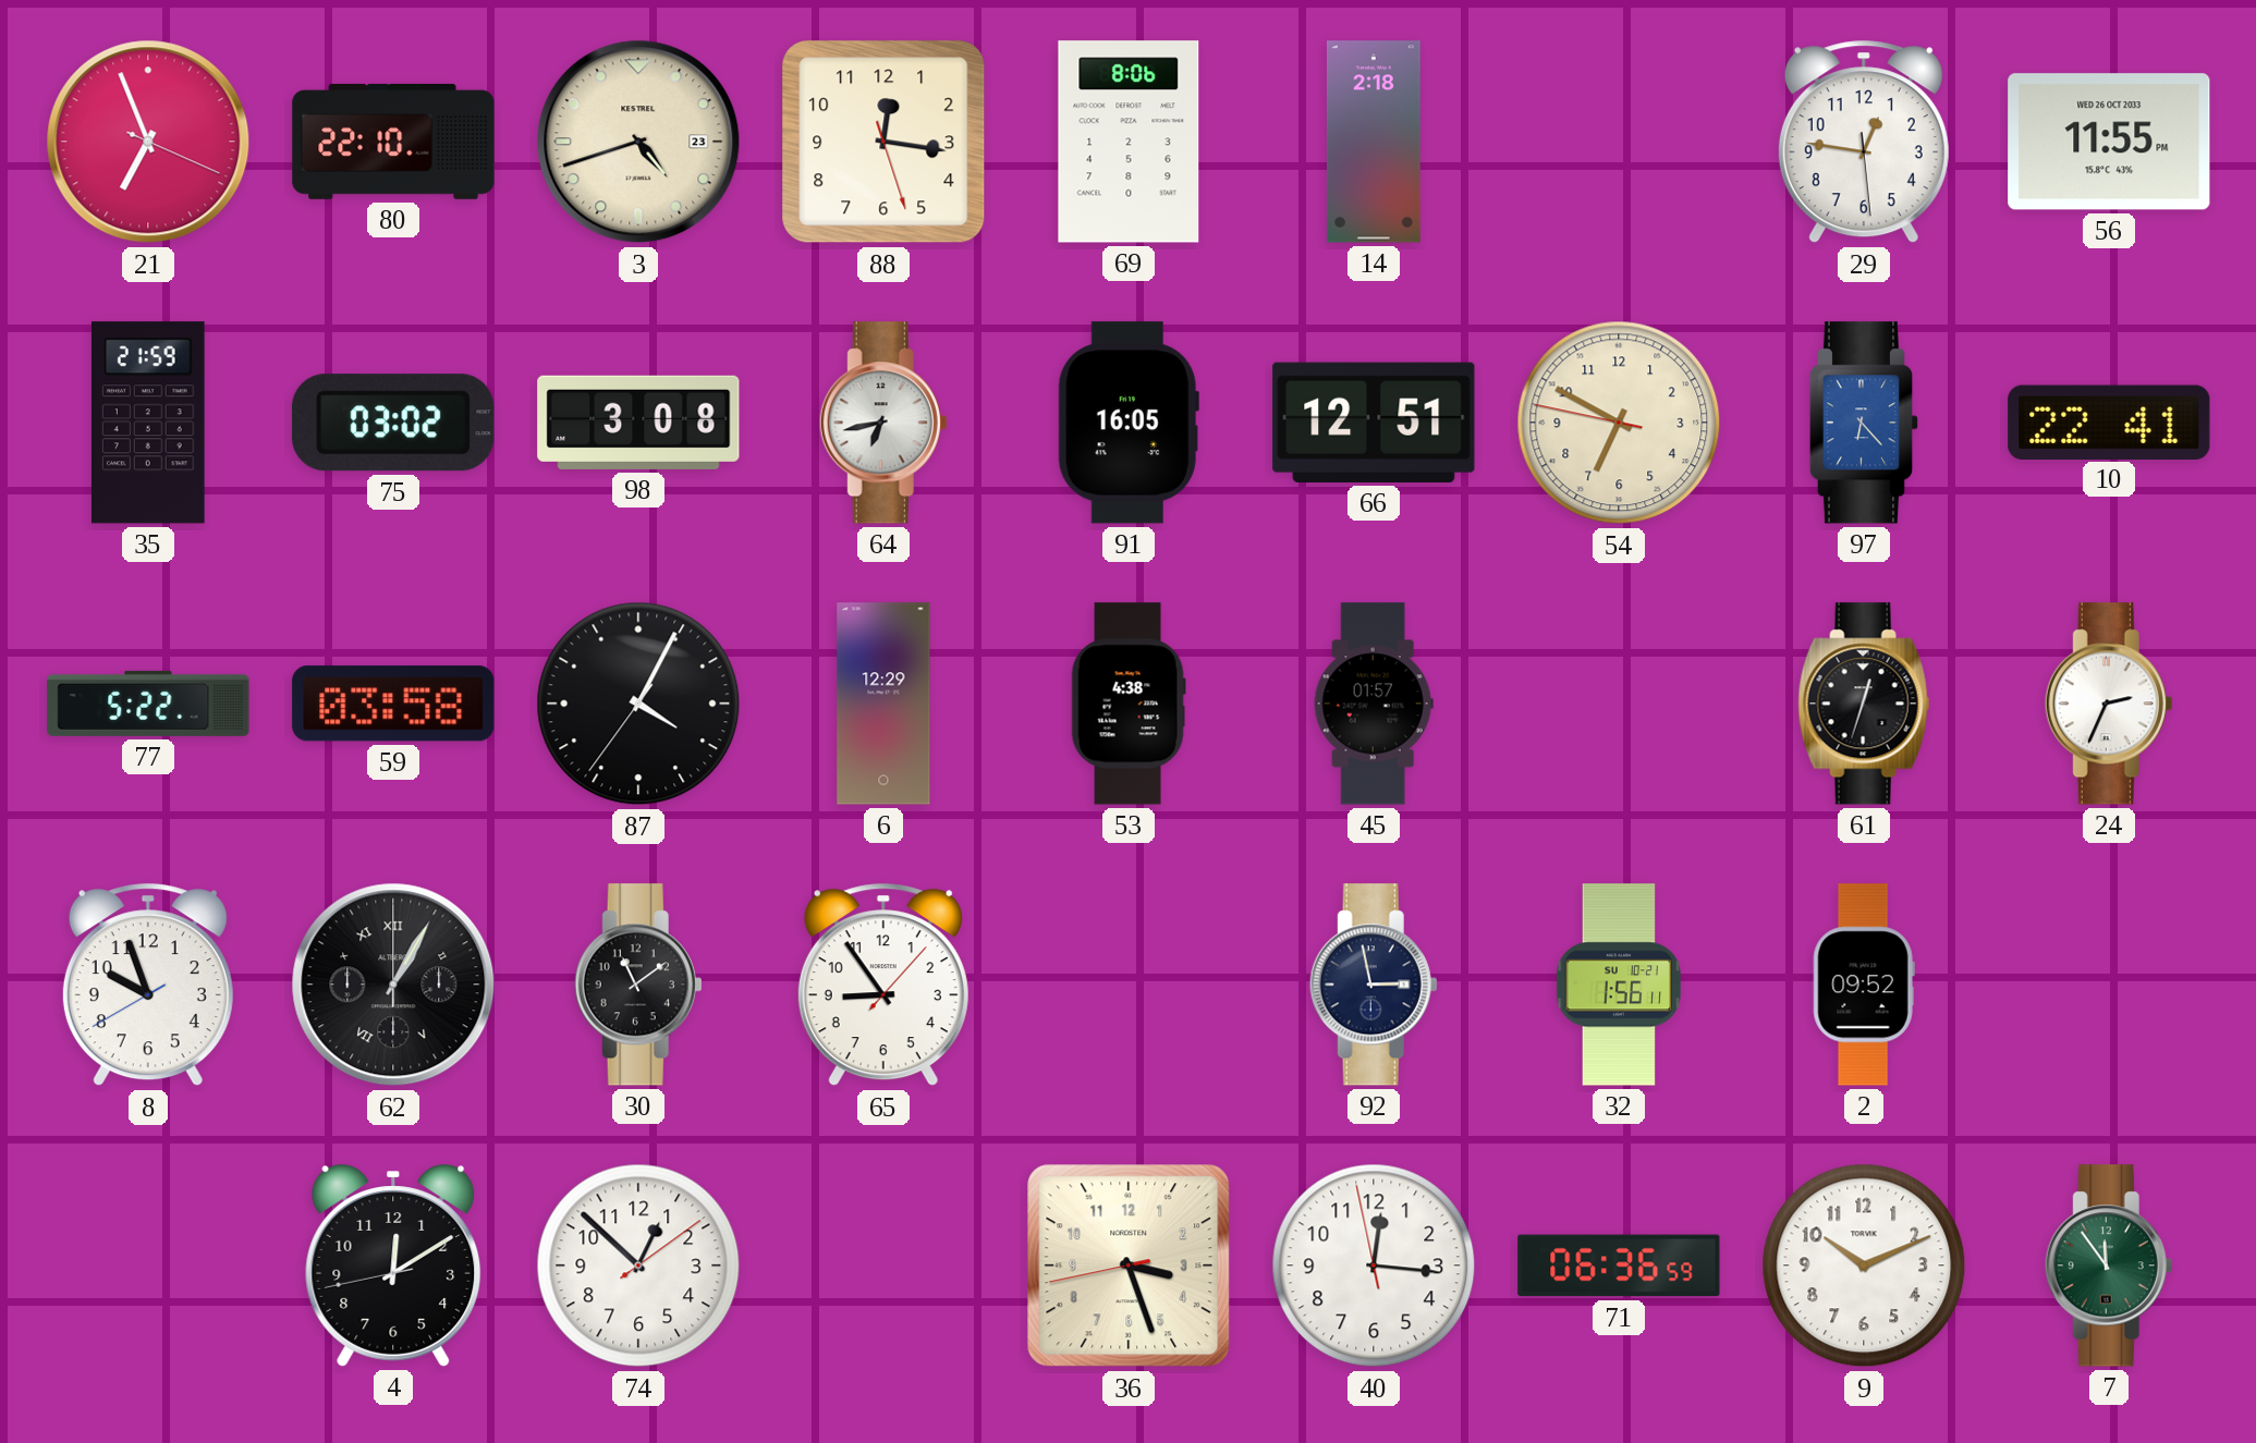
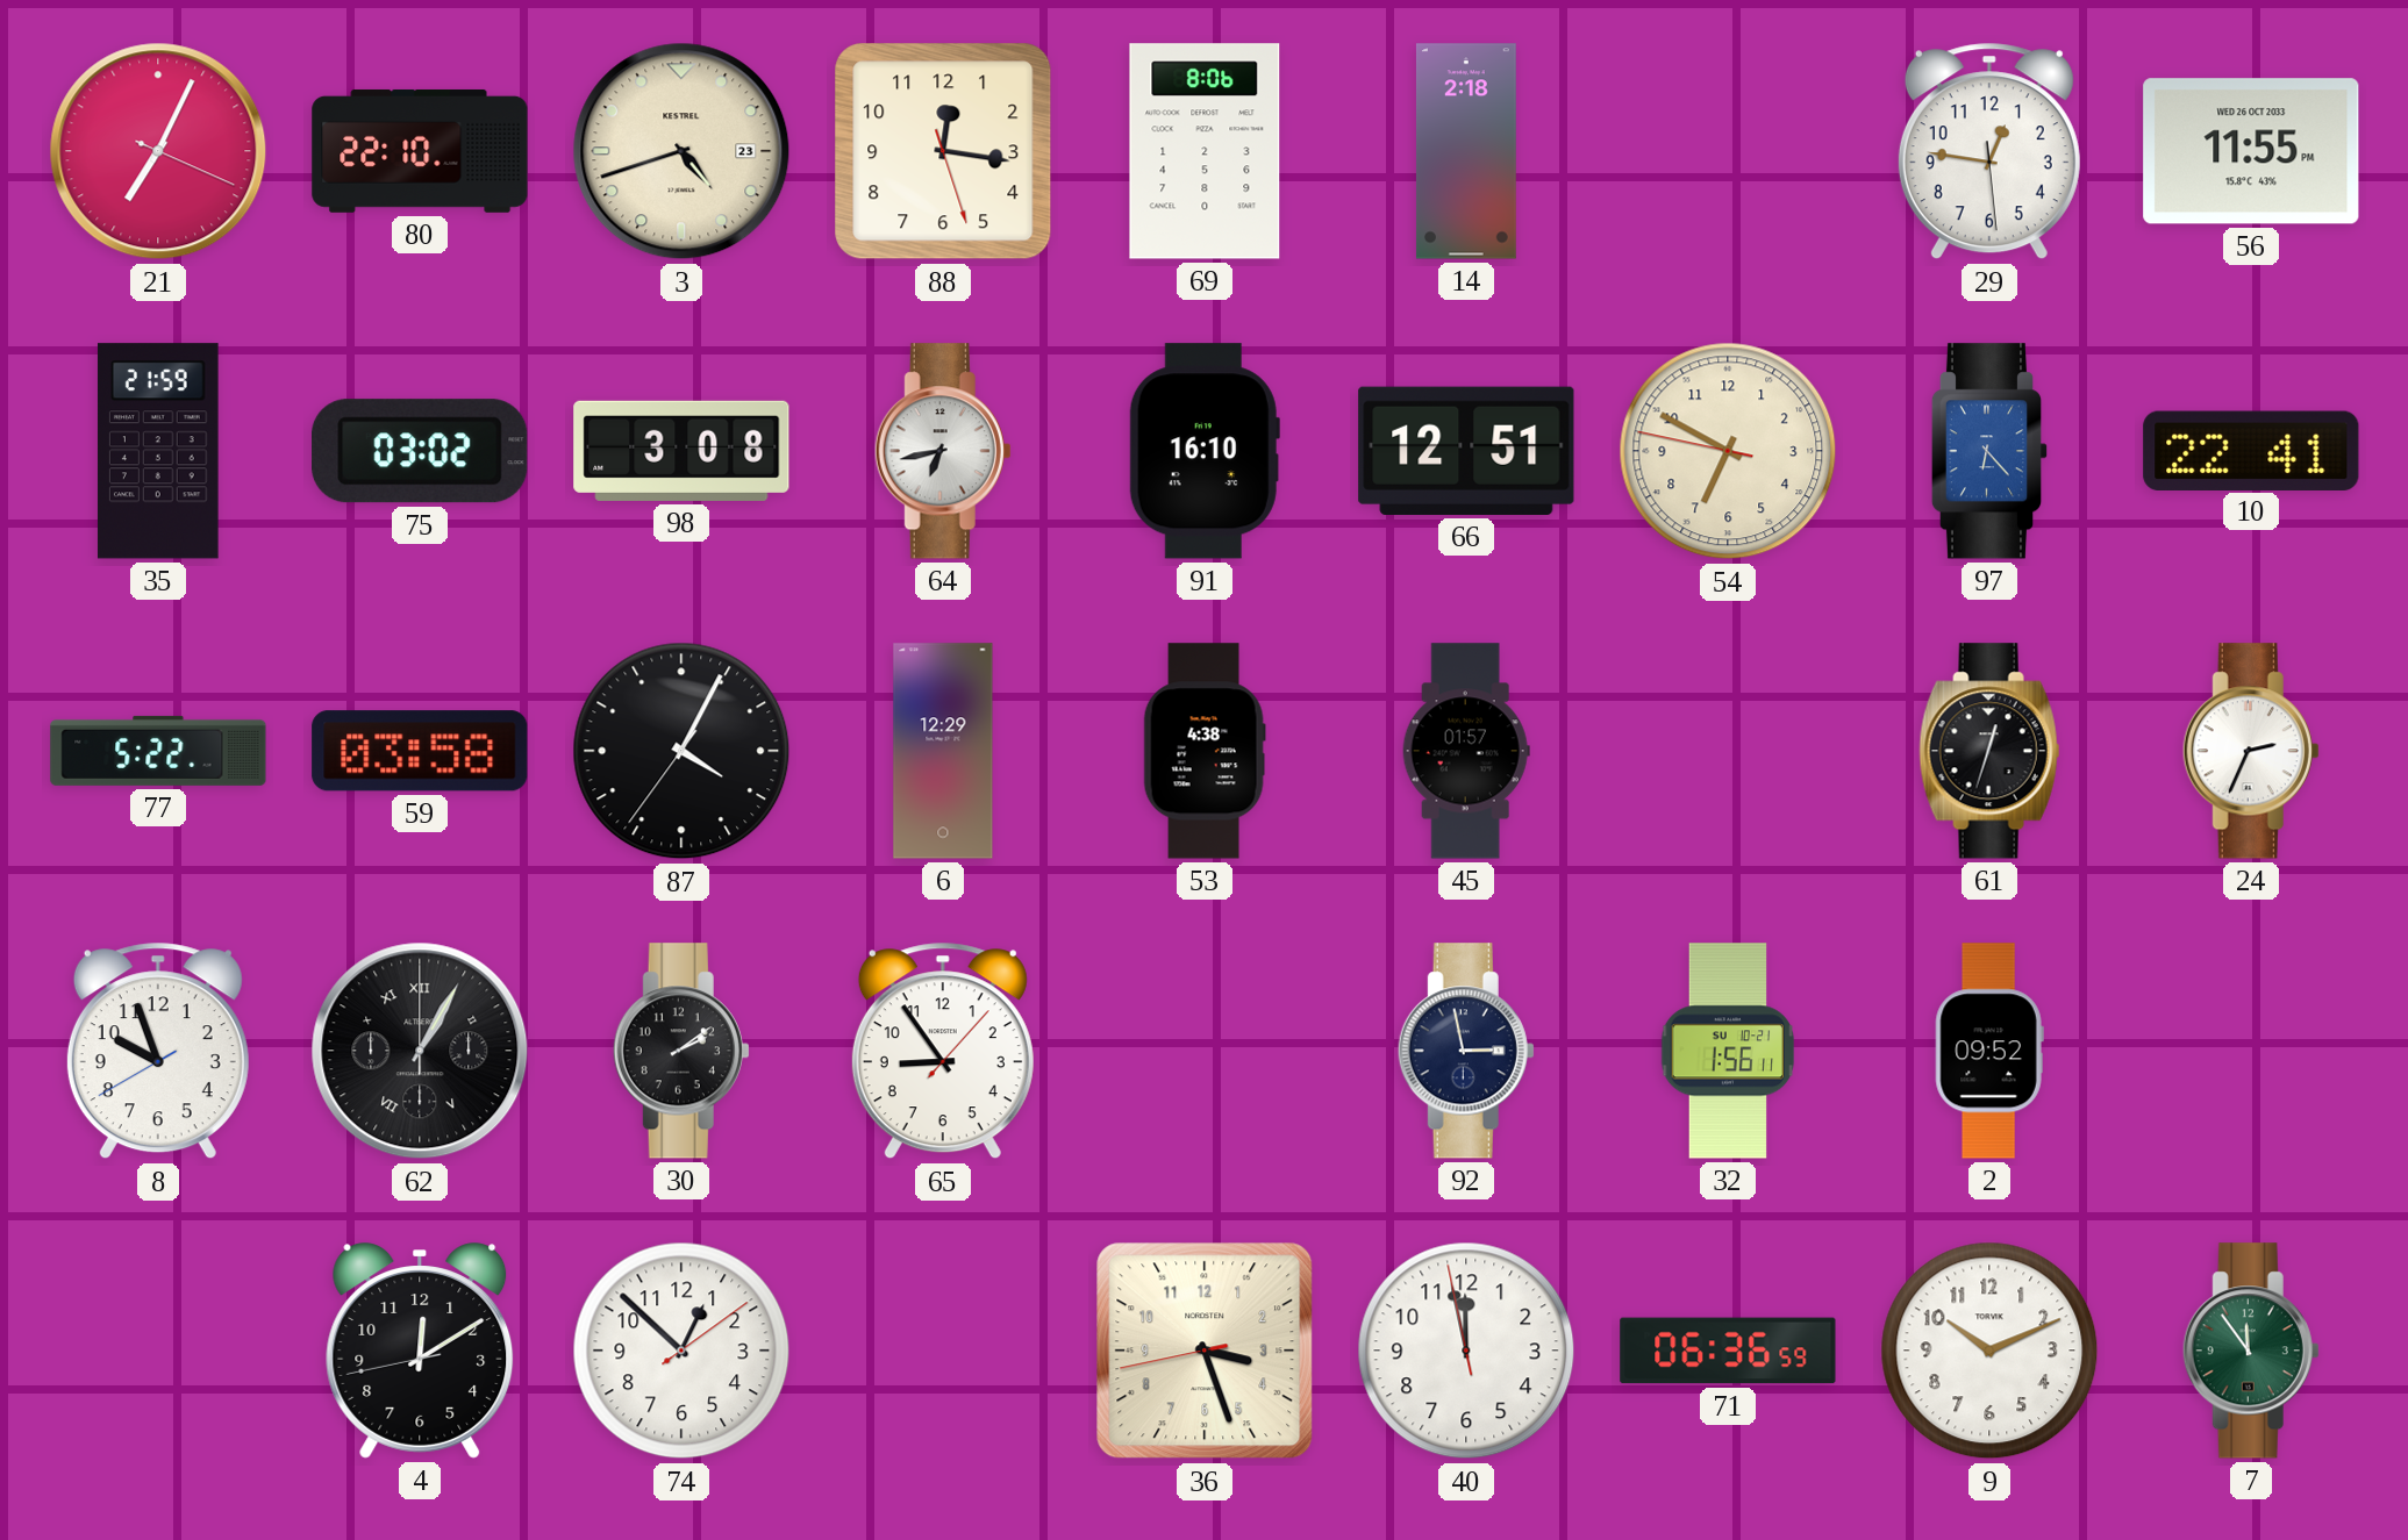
21: 6:56 -> 7:04
91: 16:05 -> 16:10
30: 11:09 -> 2:09
40: 12:15 -> 11:57
